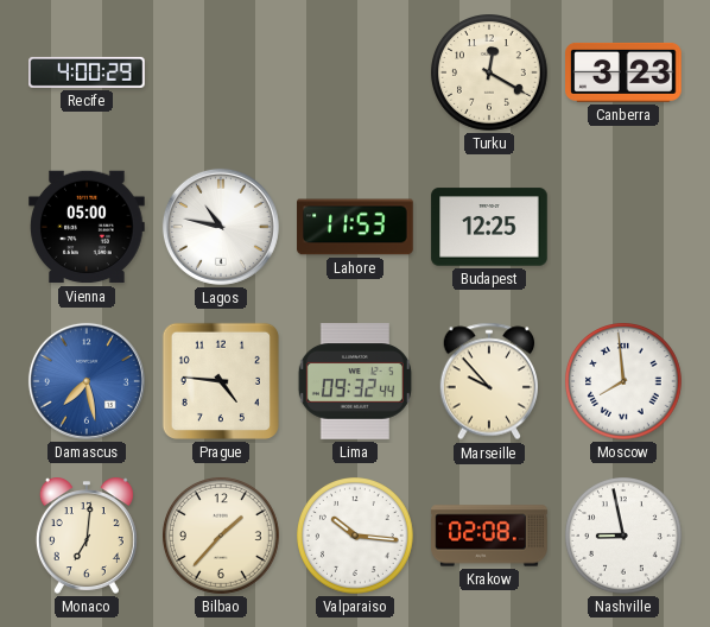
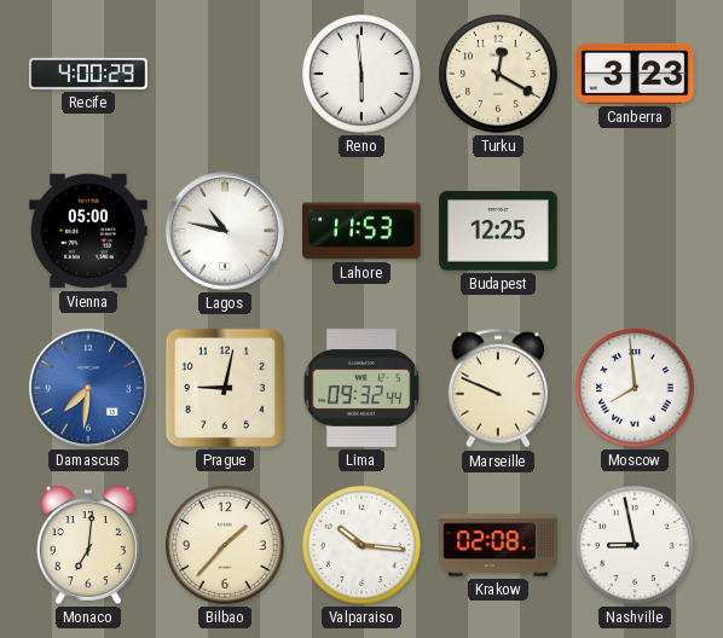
Reno: none -> 5:59
Damascus: 7:28 -> 7:31
Prague: 4:46 -> 9:02
Marseille: 9:53 -> 9:49
